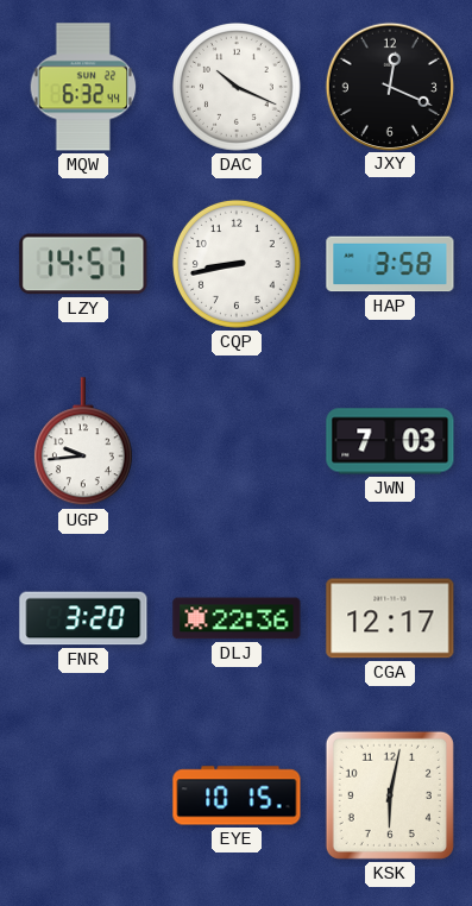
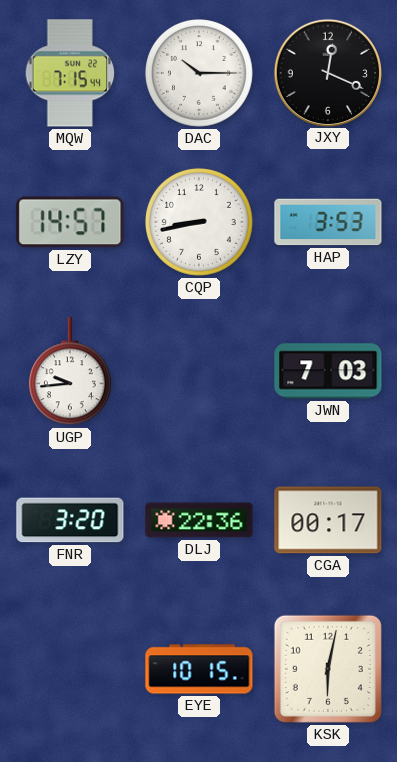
MQW: 6:32 -> 7:15
DAC: 10:19 -> 10:15
HAP: 3:58 -> 3:53
CGA: 12:17 -> 00:17
